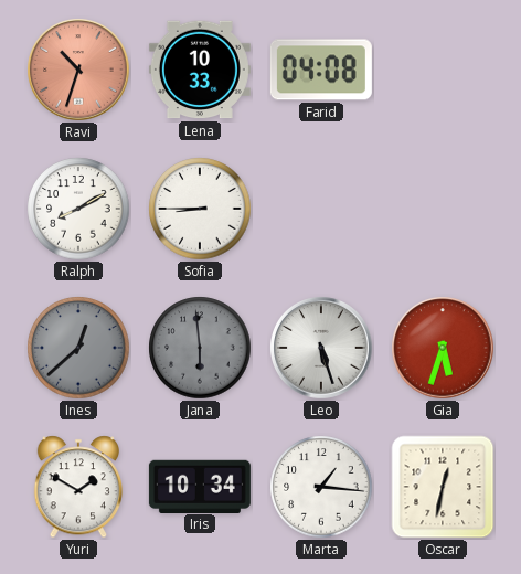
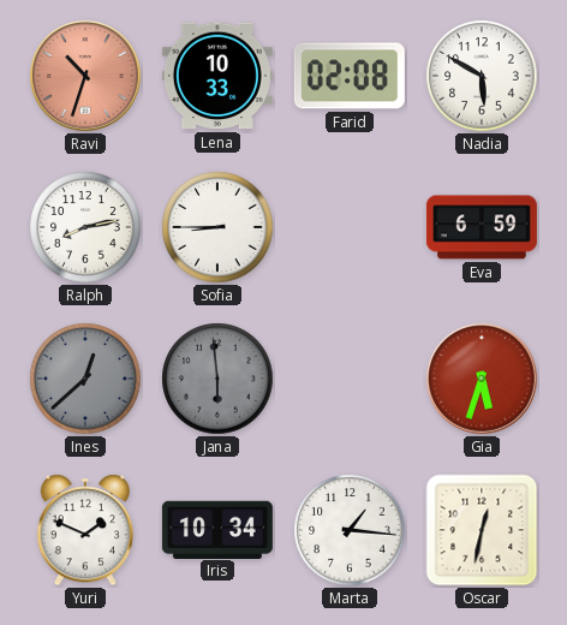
Farid: 04:08 -> 02:08
Nadia: none -> 5:50
Ralph: 8:10 -> 8:13
Eva: none -> 6:59
Leo: 5:27 -> none
Yuri: 1:50 -> 1:49
